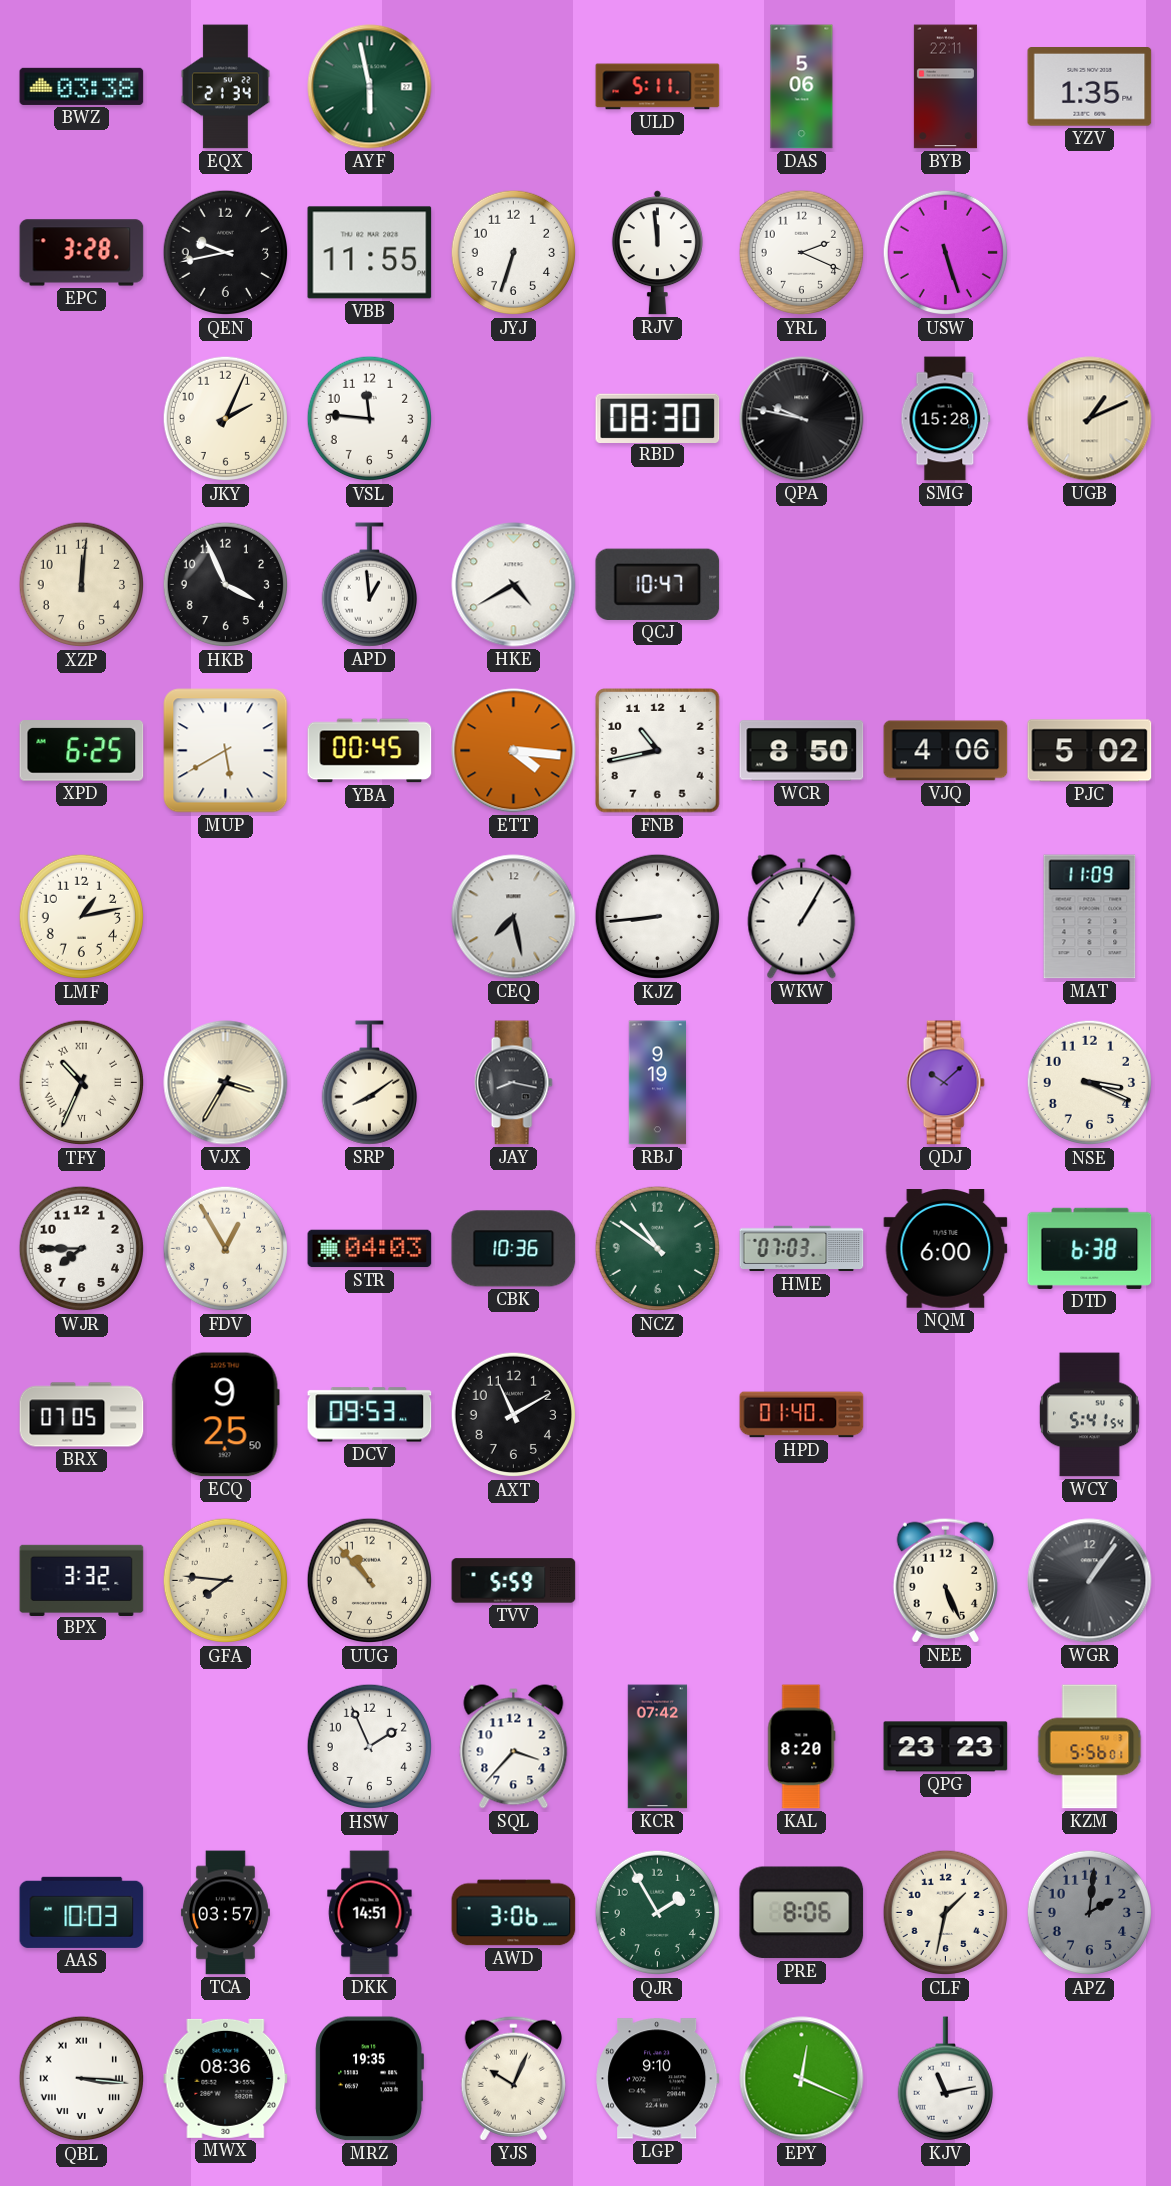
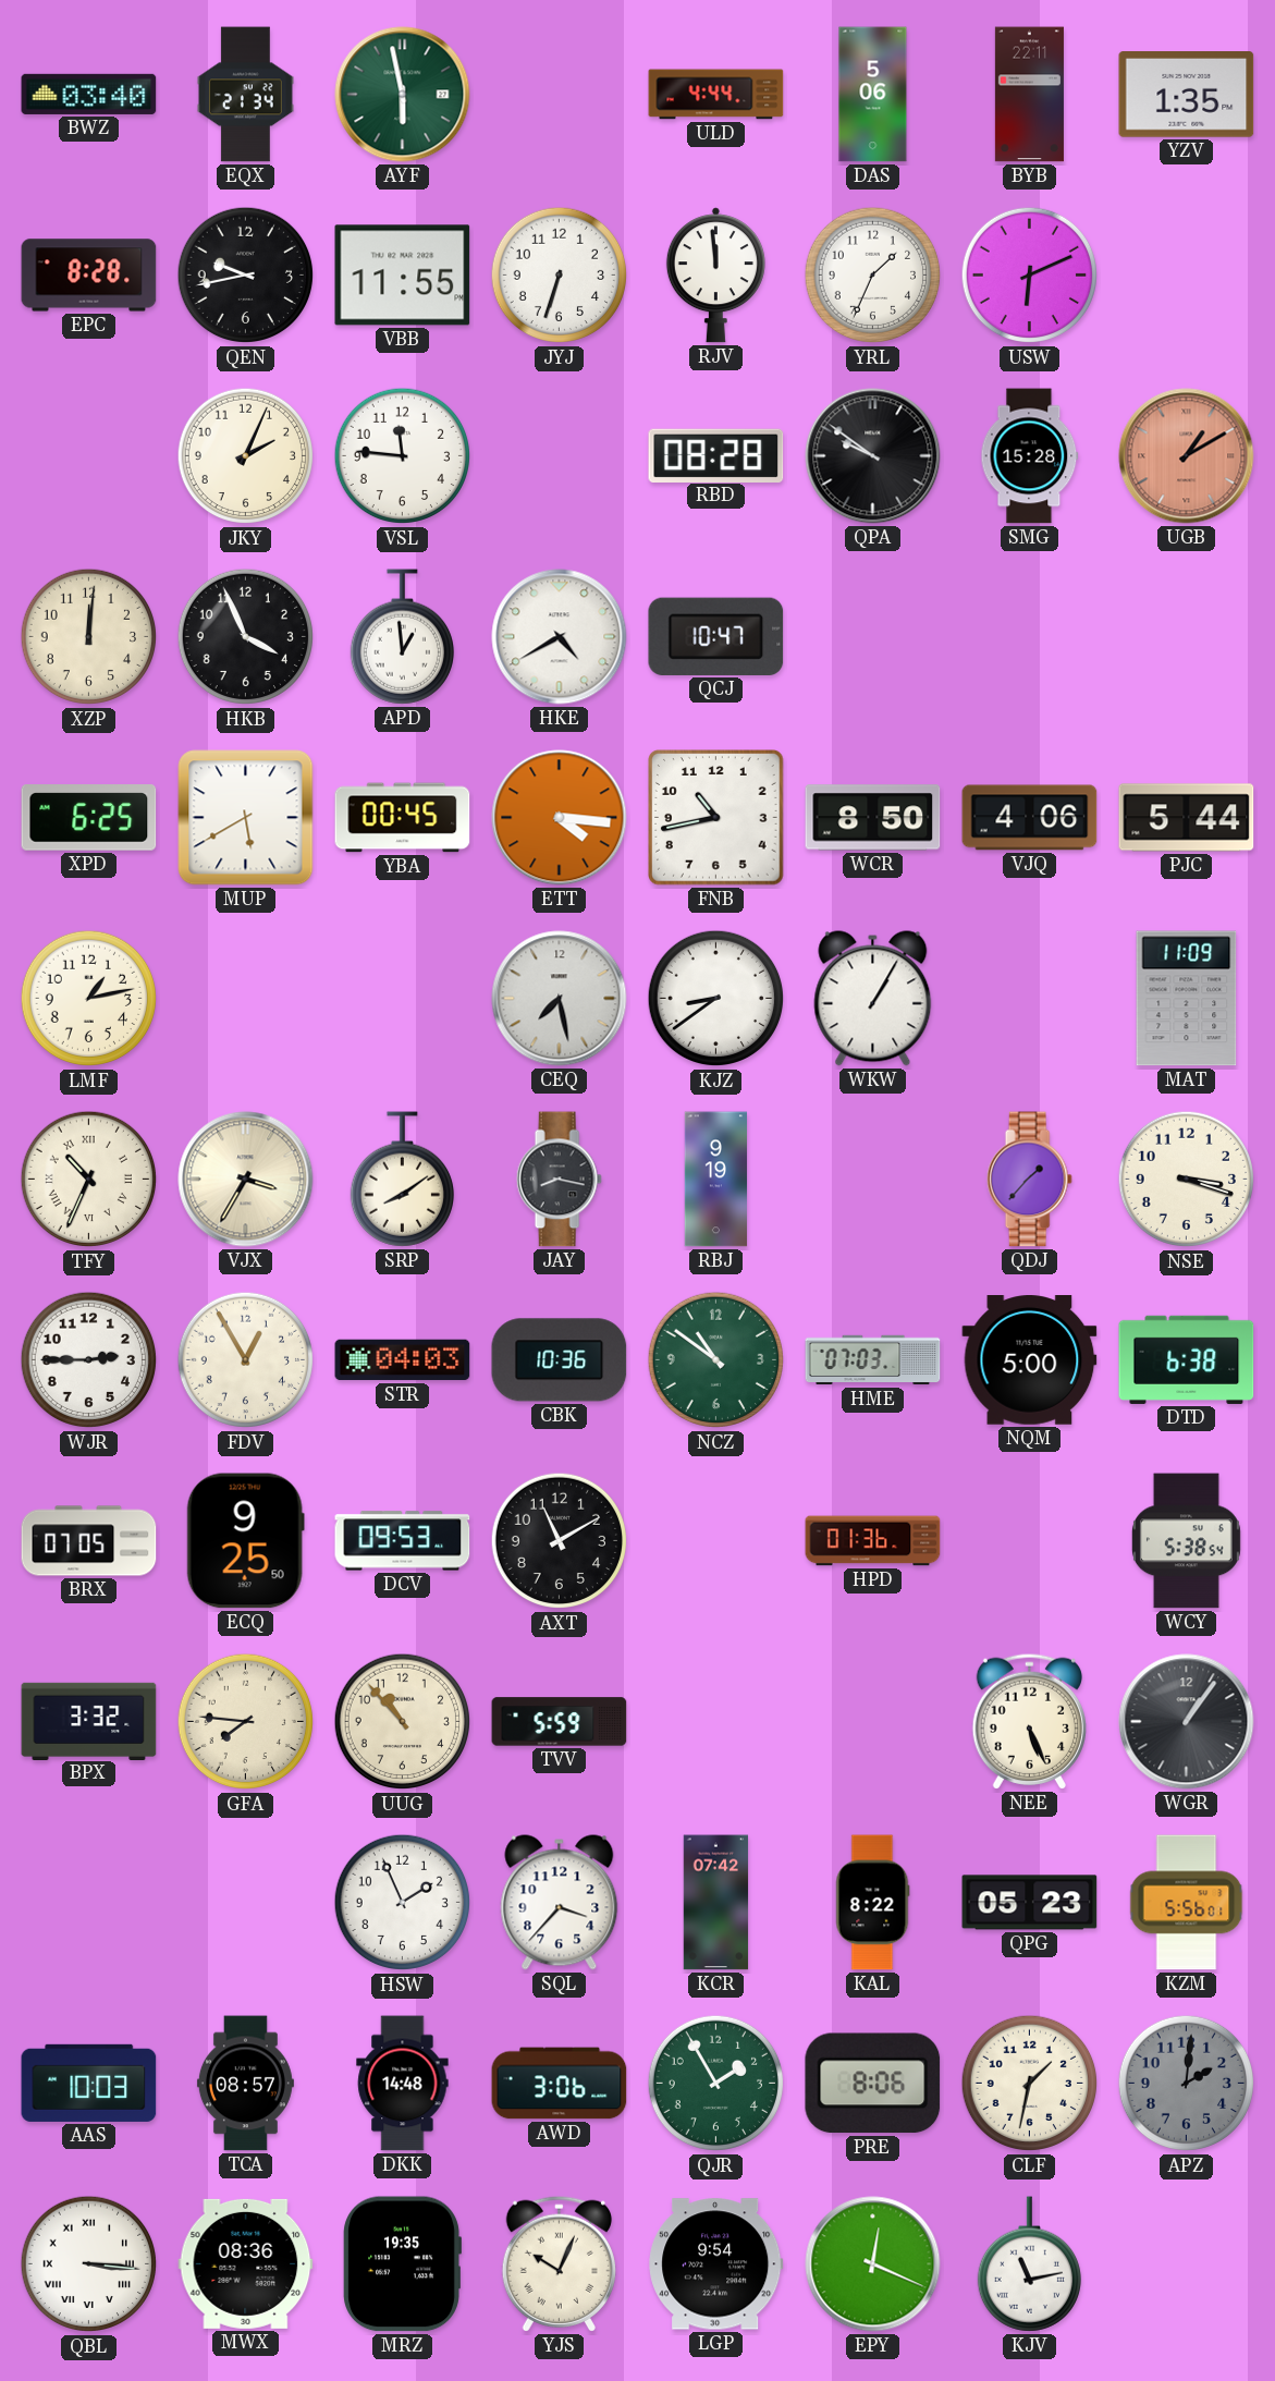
BWZ: 03:38 -> 03:40
ULD: 5:11 -> 4:44
EPC: 3:28 -> 8:28
YRL: 2:19 -> 1:34
USW: 5:27 -> 6:11
RBD: 08:30 -> 08:28
QPA: 9:47 -> 9:51
UGB: 1:11 -> 1:10
UGB dial: cream -> salmon
PJC: 5:02 -> 5:44
KJZ: 8:44 -> 8:39
QDJ: 10:08 -> 1:37
NSE: 3:19 -> 3:18
WJR: 7:45 -> 2:45
NQM: 6:00 -> 5:00
HPD: 01:40 -> 01:36
WCY: 5:41 -> 5:38
KAL: 8:20 -> 8:22
QPG: 23:23 -> 05:23
TCA: 03:57 -> 08:57
DKK: 14:51 -> 14:48
LGP: 9:10 -> 9:54
